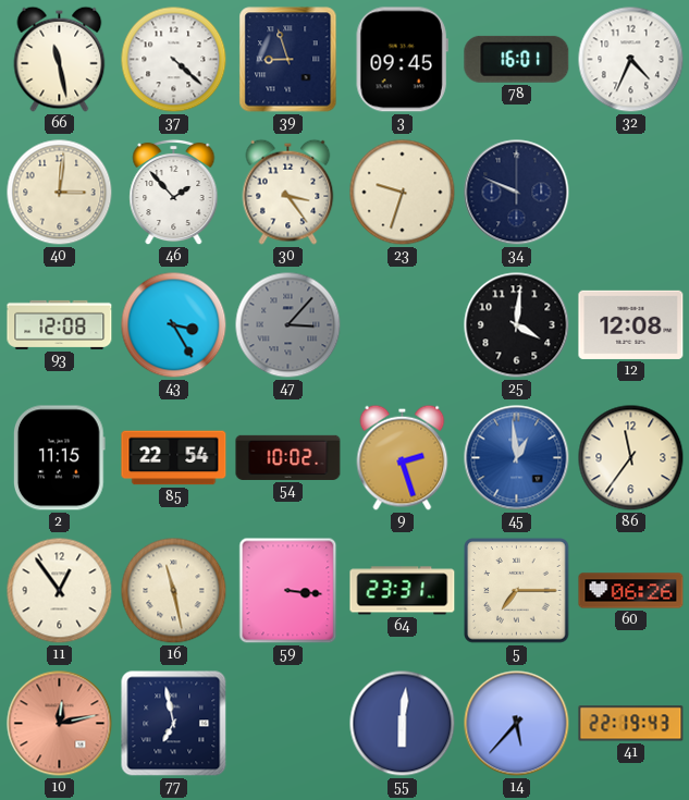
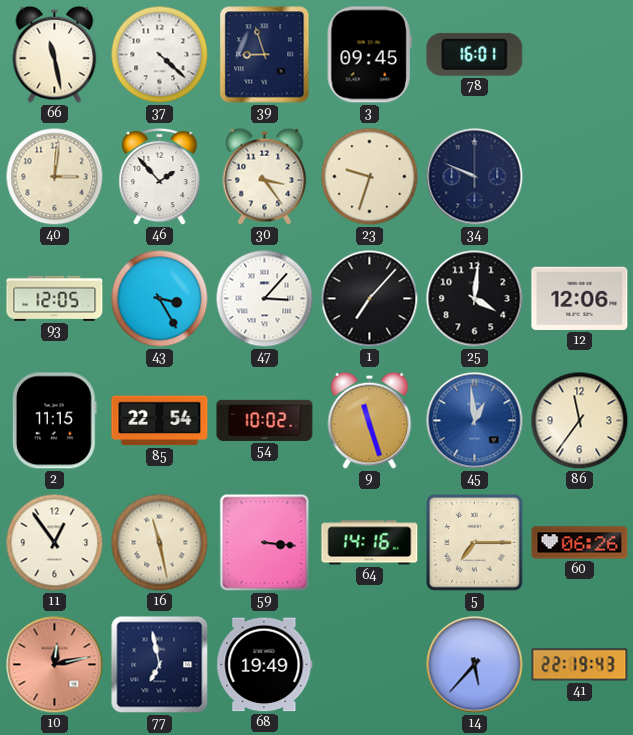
32: 4:34 -> none
93: 12:08 -> 12:05
47 dial: grey -> white
1: none -> 7:07
12: 12:08 -> 12:06
9: 2:27 -> 11:27
64: 23:31 -> 14:16
68: none -> 19:49
55: 6:01 -> none
